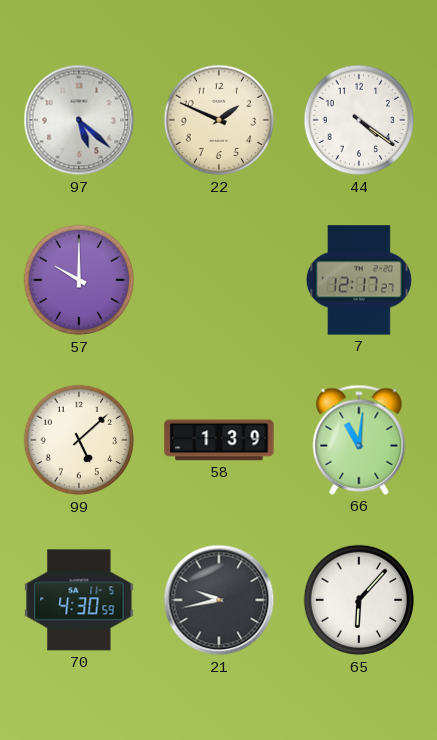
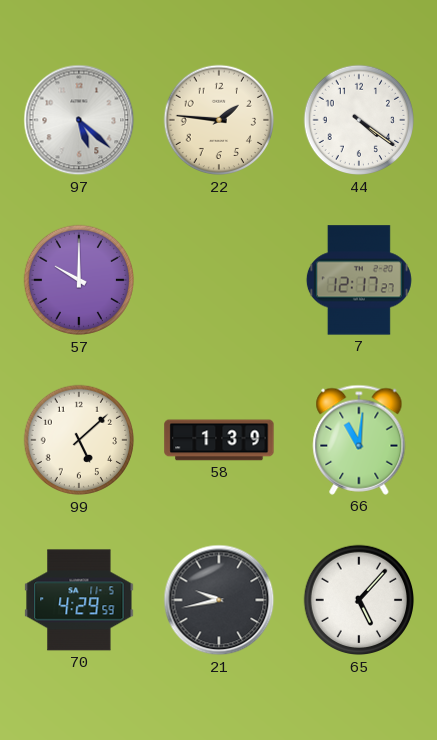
22: 1:49 -> 1:46
70: 4:30 -> 4:29
65: 6:07 -> 5:07
